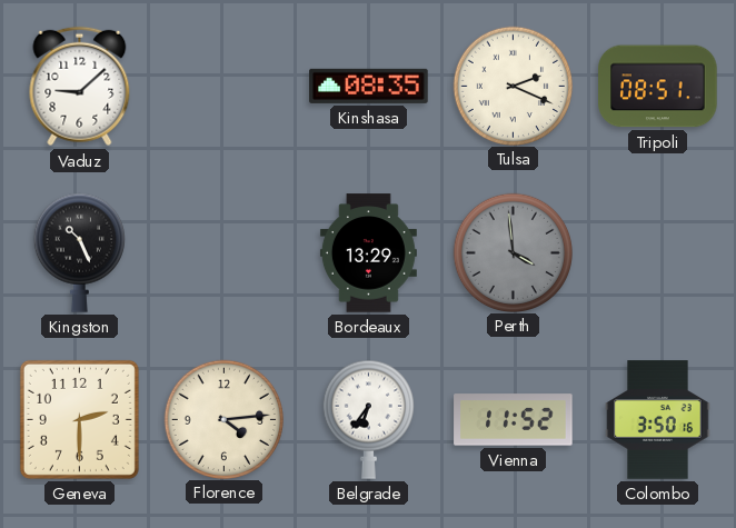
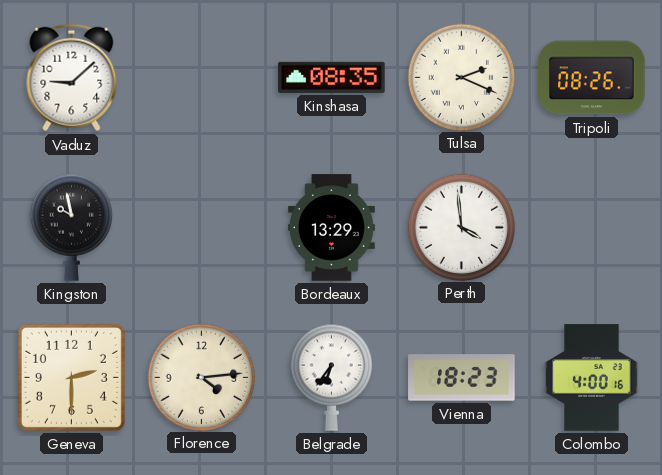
Tripoli: 08:51 -> 08:26
Kingston: 10:26 -> 9:58
Perth dial: grey -> white
Vienna: 11:52 -> 18:23
Colombo: 3:50 -> 4:00
